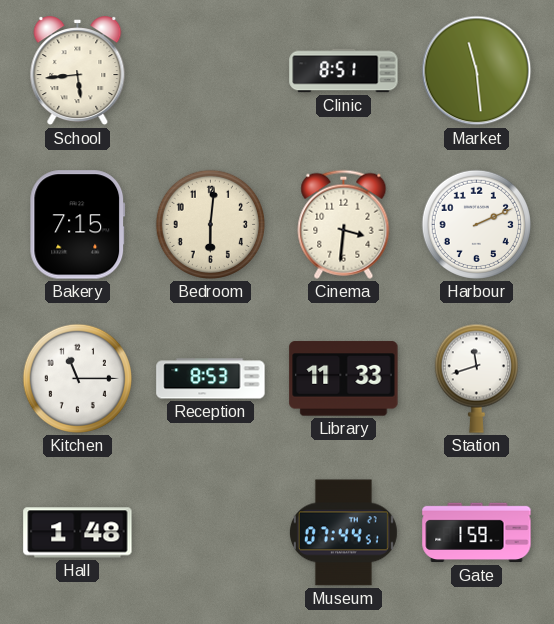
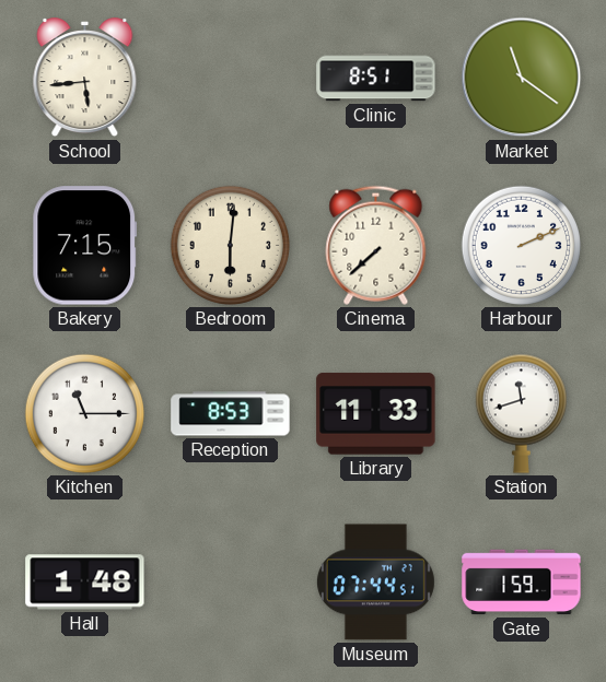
Market: 11:29 -> 11:21
Cinema: 3:31 -> 7:38
